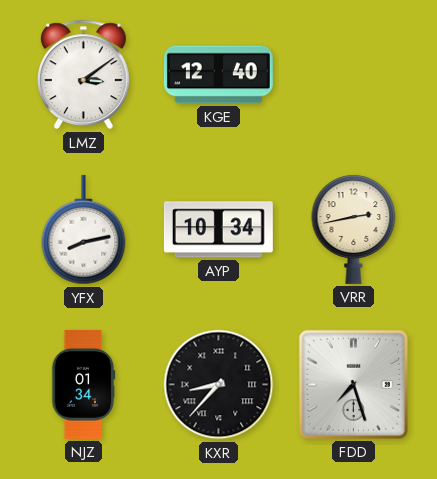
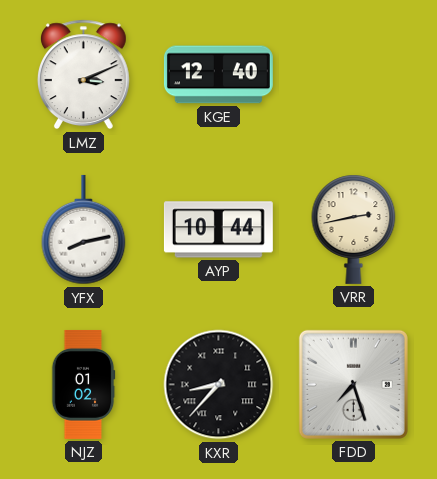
LMZ: 3:09 -> 3:11
AYP: 10:34 -> 10:44
NJZ: 01:34 -> 01:02
